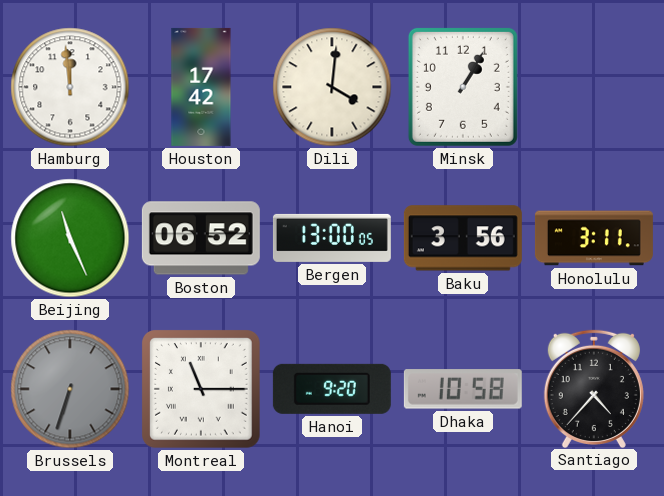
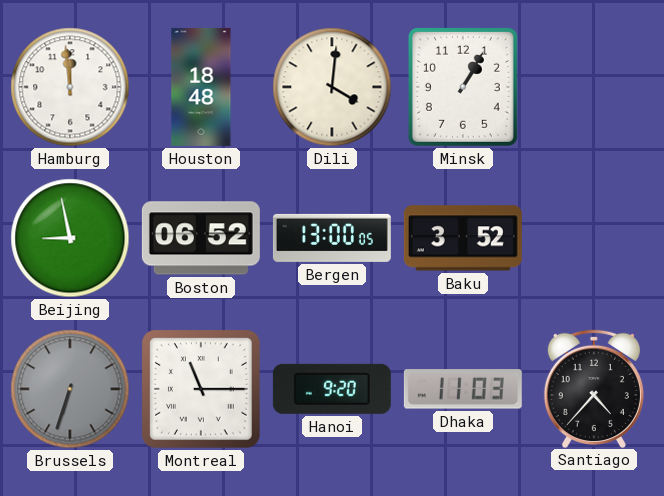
Houston: 17:42 -> 18:48
Beijing: 11:26 -> 8:58
Baku: 3:56 -> 3:52
Honolulu: 3:11 -> none
Dhaka: 10:58 -> 11:03
